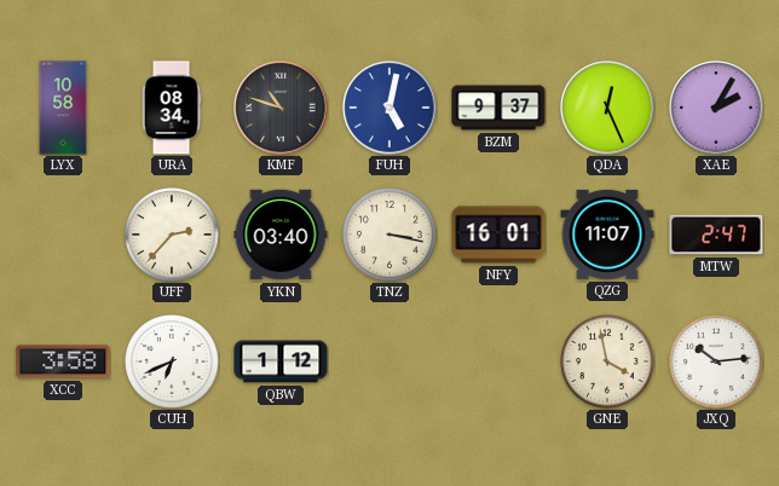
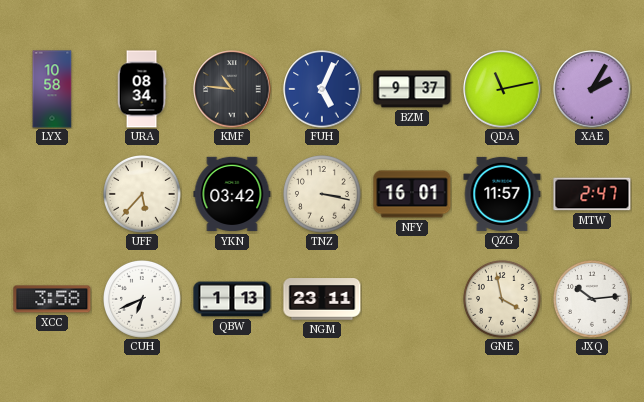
KMF: 10:48 -> 10:46
FUH: 5:02 -> 5:04
QDA: 12:26 -> 11:13
UFF: 2:37 -> 5:37
YKN: 03:40 -> 03:42
QZG: 11:07 -> 11:57
QBW: 1:12 -> 1:13
NGM: none -> 23:11
